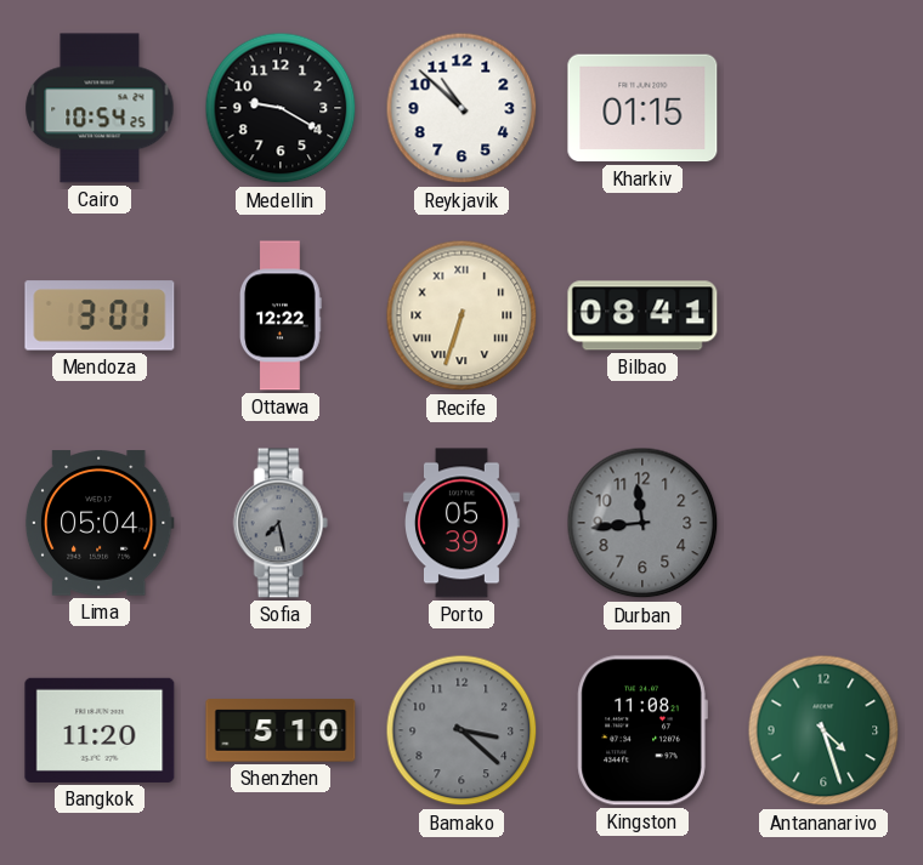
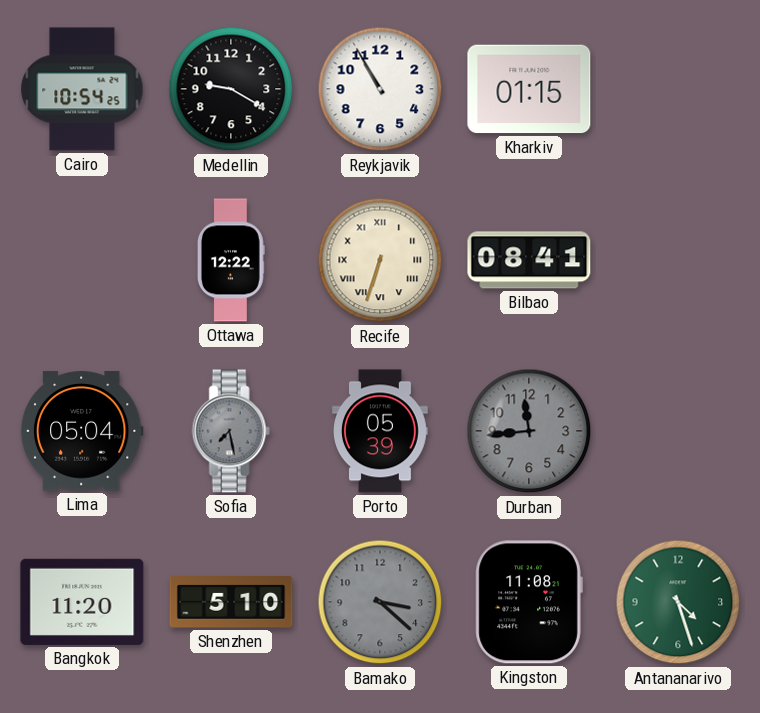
Reykjavik: 10:52 -> 10:55
Mendoza: 3:01 -> none
